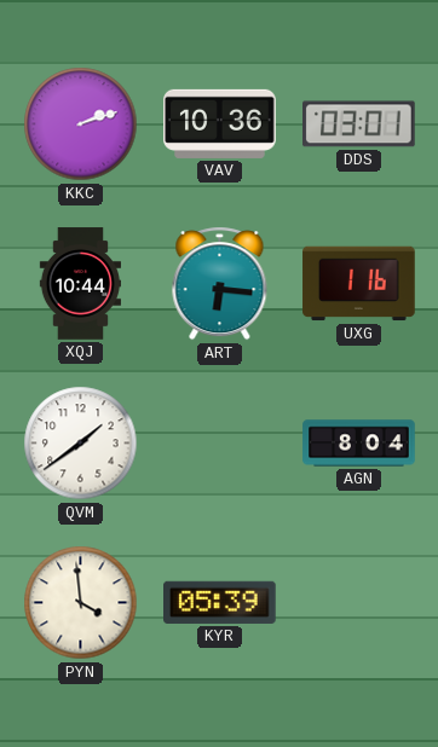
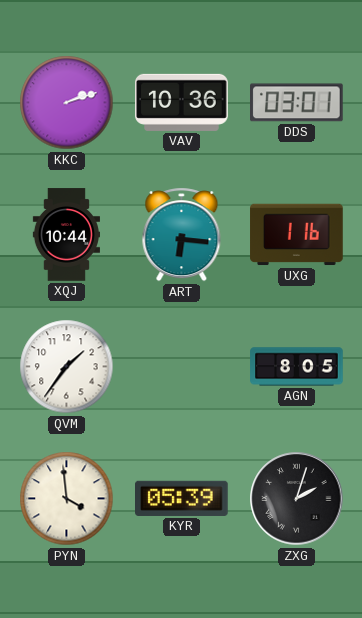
QVM: 1:39 -> 1:36
AGN: 8:04 -> 8:05
ZXG: none -> 2:03
